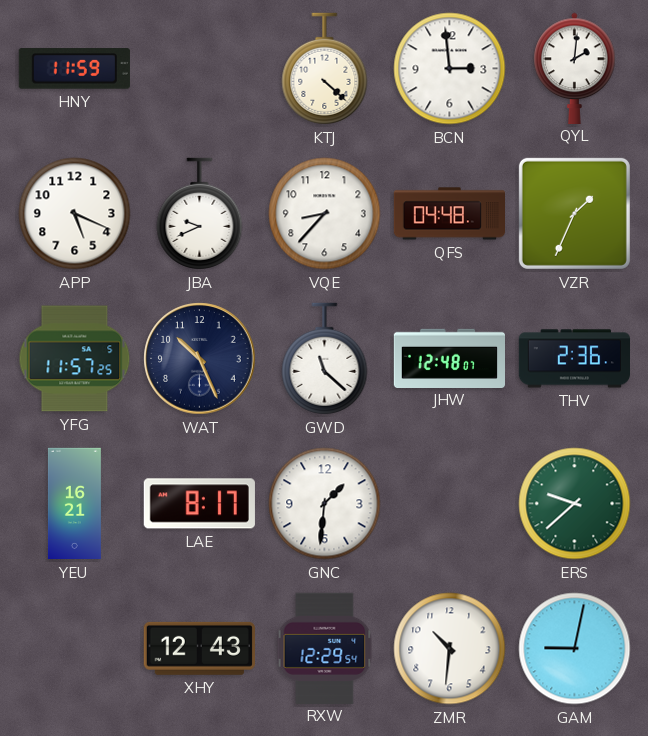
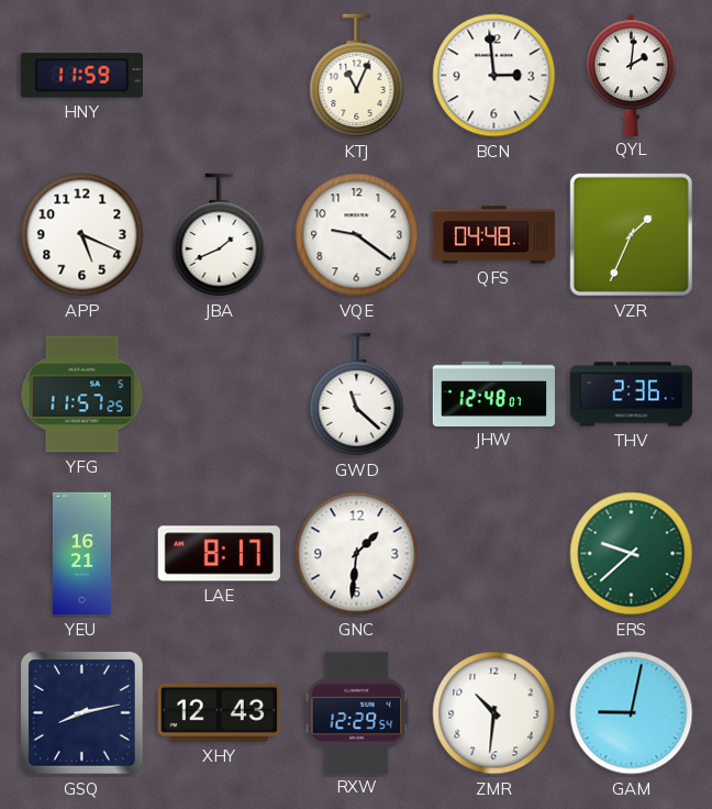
KTJ: 4:22 -> 11:04
JBA: 9:41 -> 1:41
VQE: 8:37 -> 9:21
WAT: 10:26 -> none
GSQ: none -> 8:13
